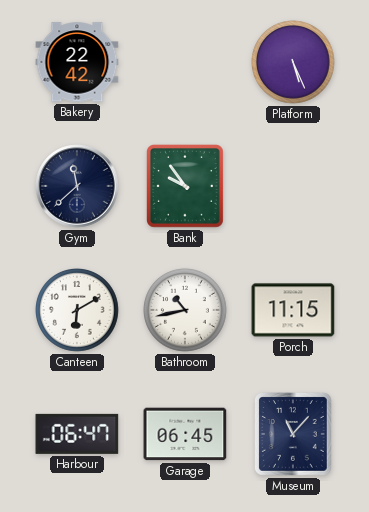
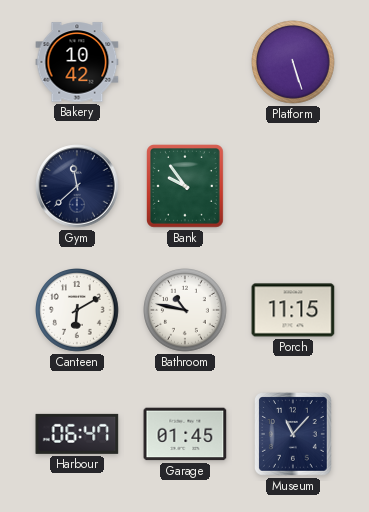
Bakery: 22:42 -> 10:42
Platform: 5:26 -> 5:27
Bathroom: 10:43 -> 10:47
Garage: 06:45 -> 01:45
